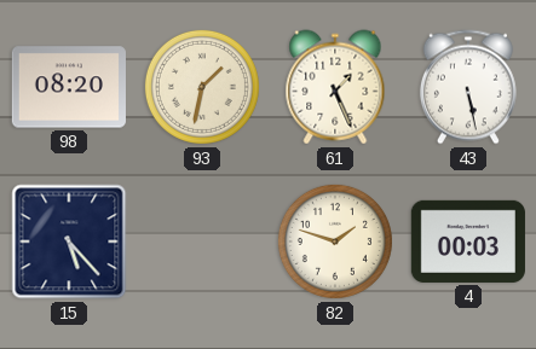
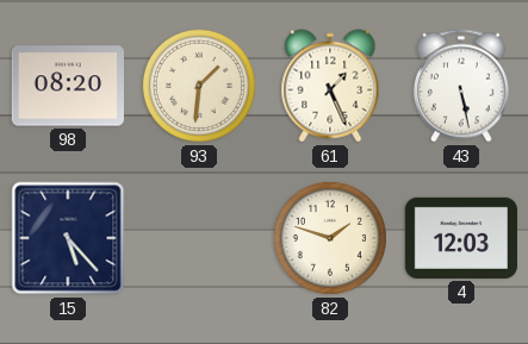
93: 1:32 -> 1:31
4: 00:03 -> 12:03
